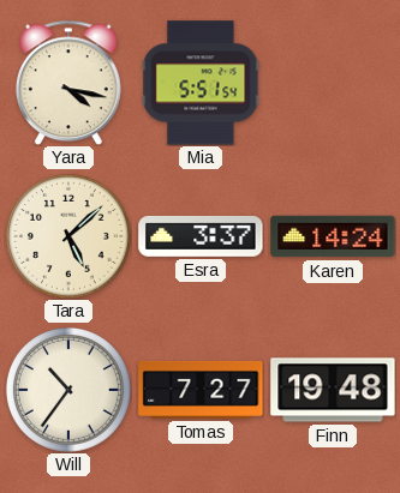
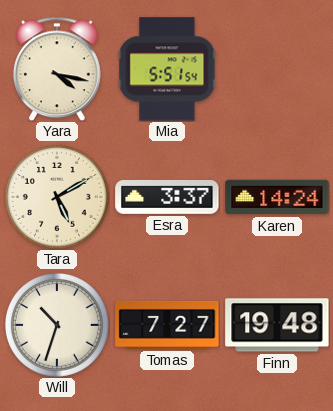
Tara: 5:08 -> 5:10
Will: 10:36 -> 10:33
